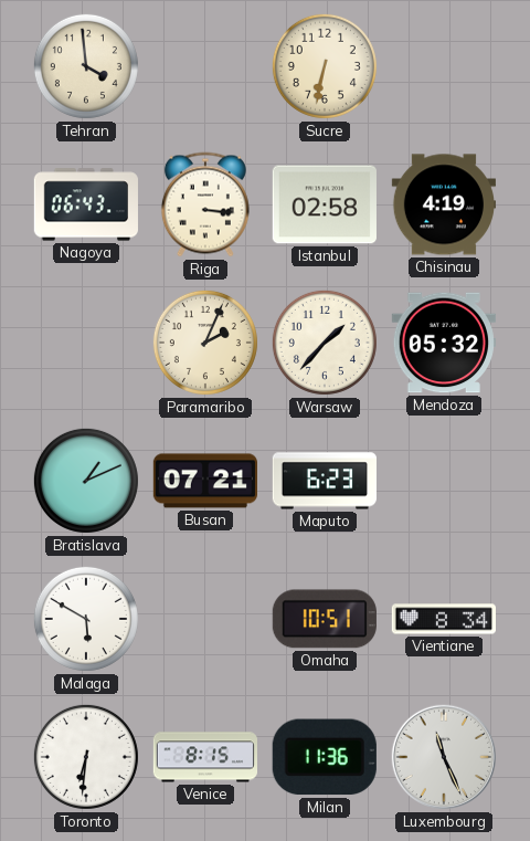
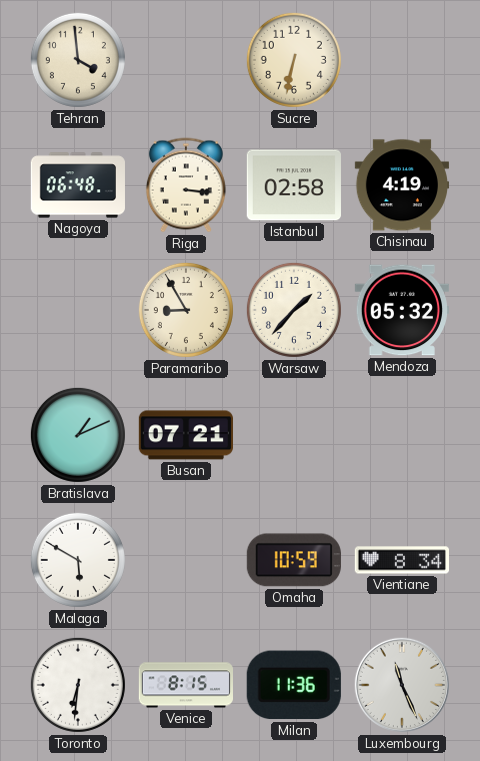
Nagoya: 06:43 -> 06:48
Paramaribo: 2:04 -> 8:55
Maputo: 6:23 -> none
Omaha: 10:51 -> 10:59
